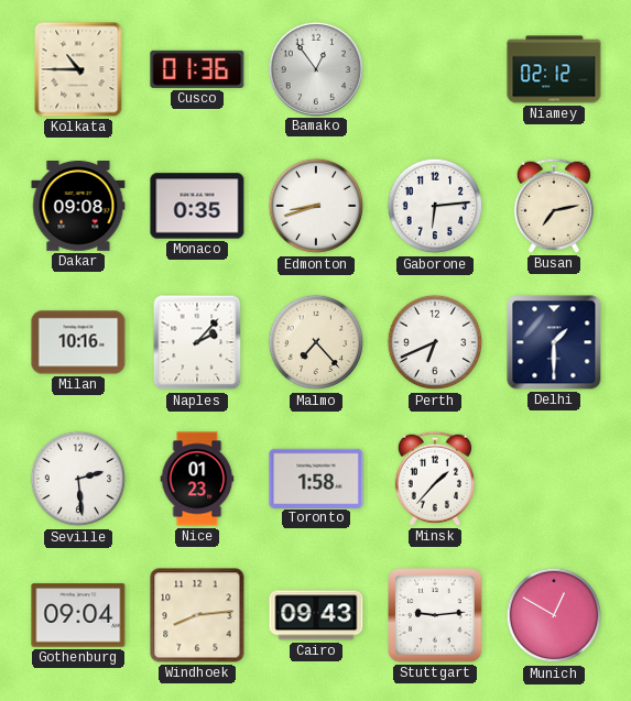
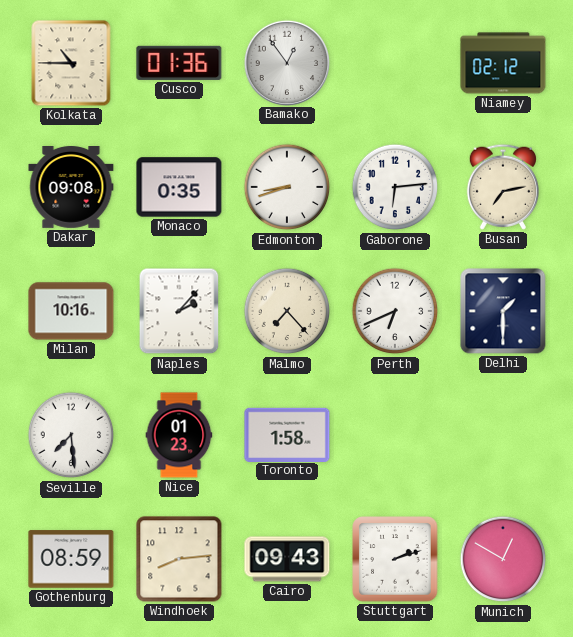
Seville: 2:29 -> 7:29
Minsk: 1:37 -> none
Gothenburg: 09:04 -> 08:59
Stuttgart: 9:14 -> 2:12
